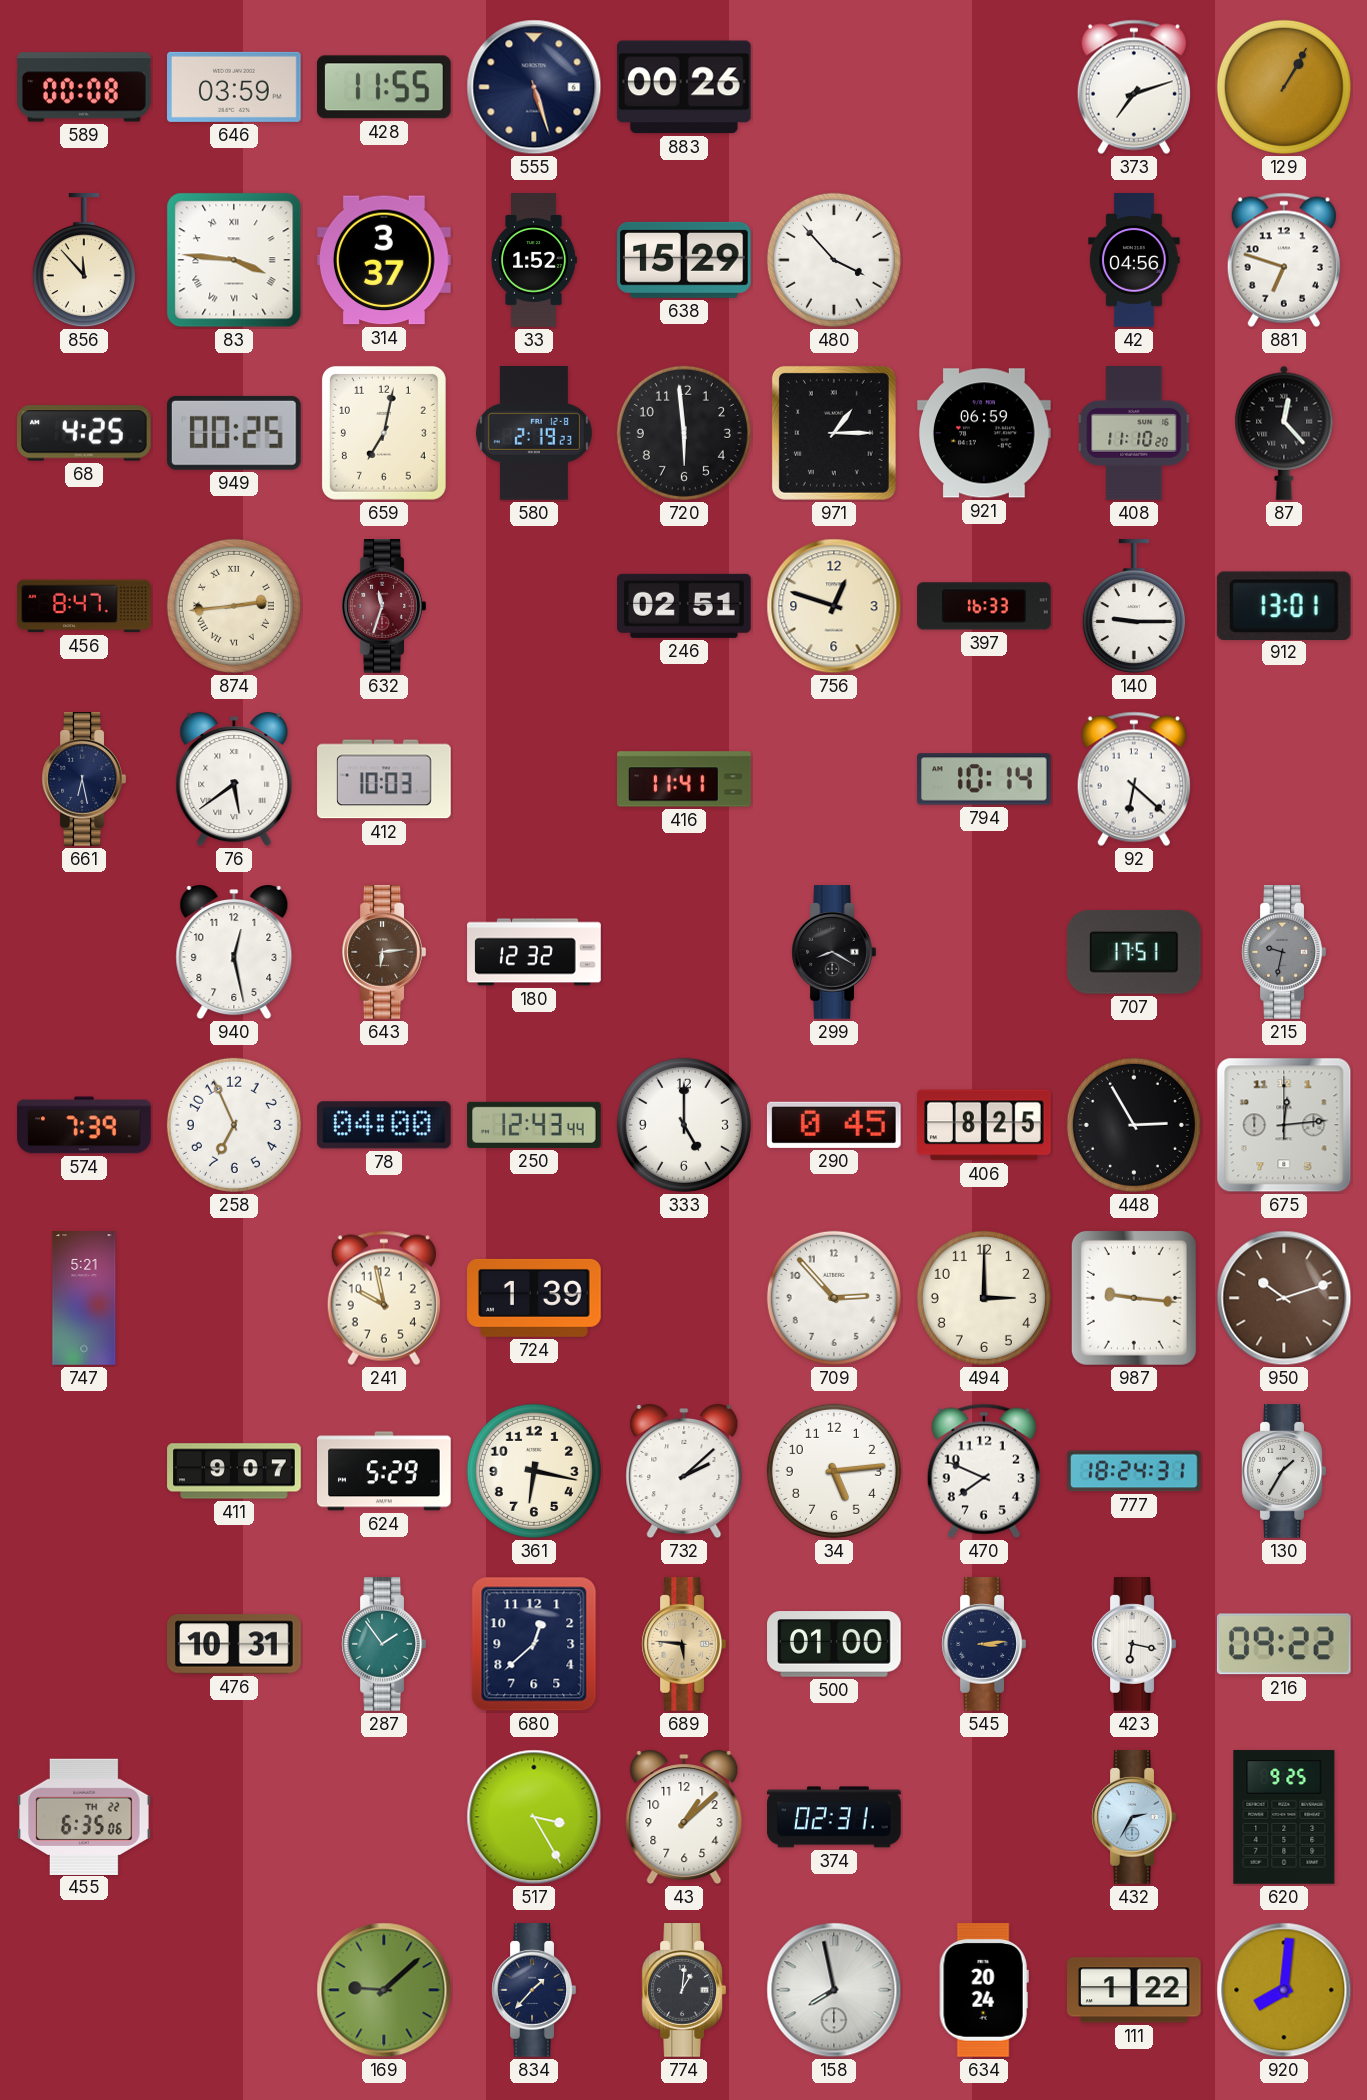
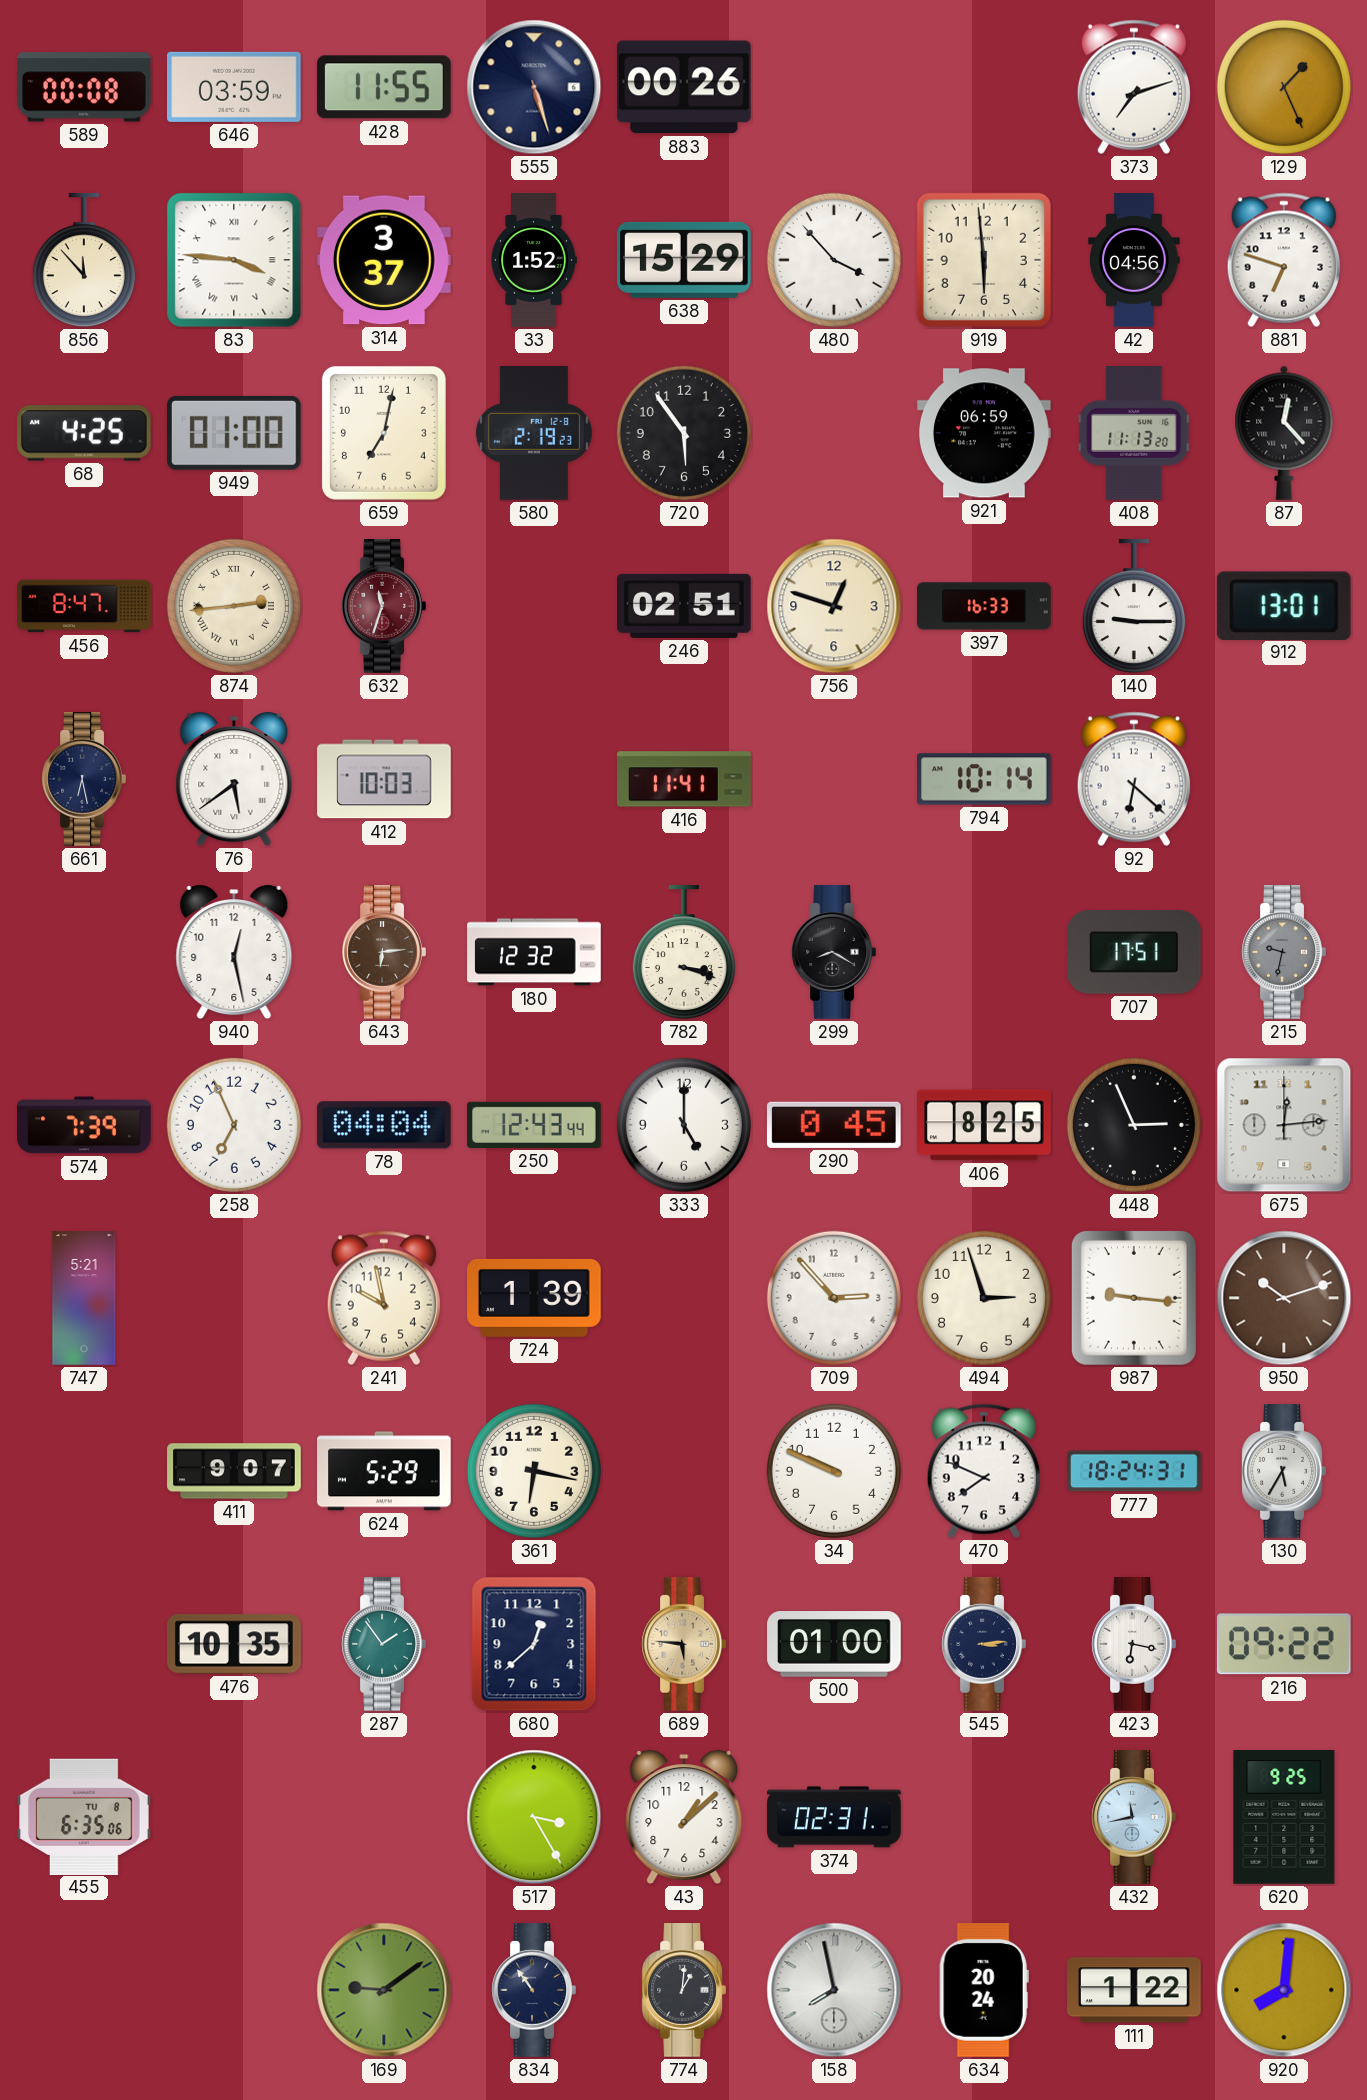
129: 1:05 -> 1:26
919: none -> 5:59
949: 00:25 -> 01:00
720: 5:59 -> 5:54
971: 1:15 -> none
408: 11:10 -> 11:13
782: none -> 3:18
78: 04:00 -> 04:04
448: 2:55 -> 2:56
494: 3:00 -> 2:57
732: 2:08 -> none
34: 5:14 -> 9:49
130: 1:35 -> 5:35
476: 10:31 -> 10:35
455 date: TH 22 -> TU 8
432: 2:35 -> 11:43
169: 9:08 -> 9:09
834: 1:37 -> 10:54
